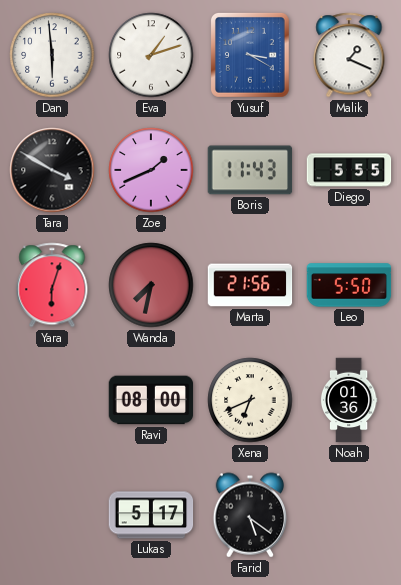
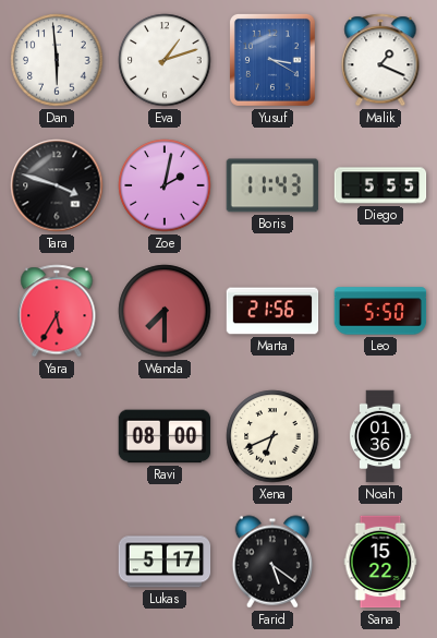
Tara: 3:50 -> 3:48
Zoe: 1:41 -> 2:02
Yara: 6:03 -> 5:35
Wanda: 7:32 -> 7:30
Sana: none -> 15:22
